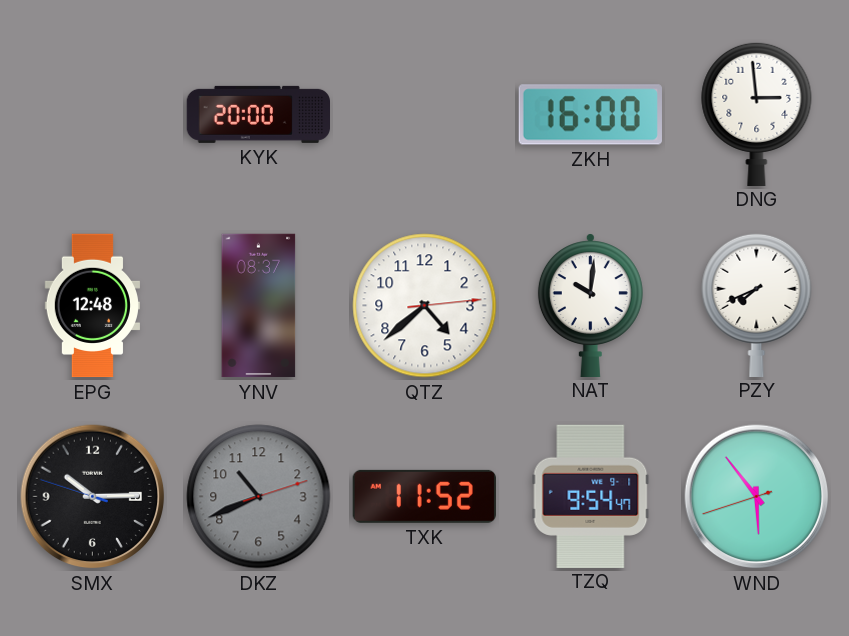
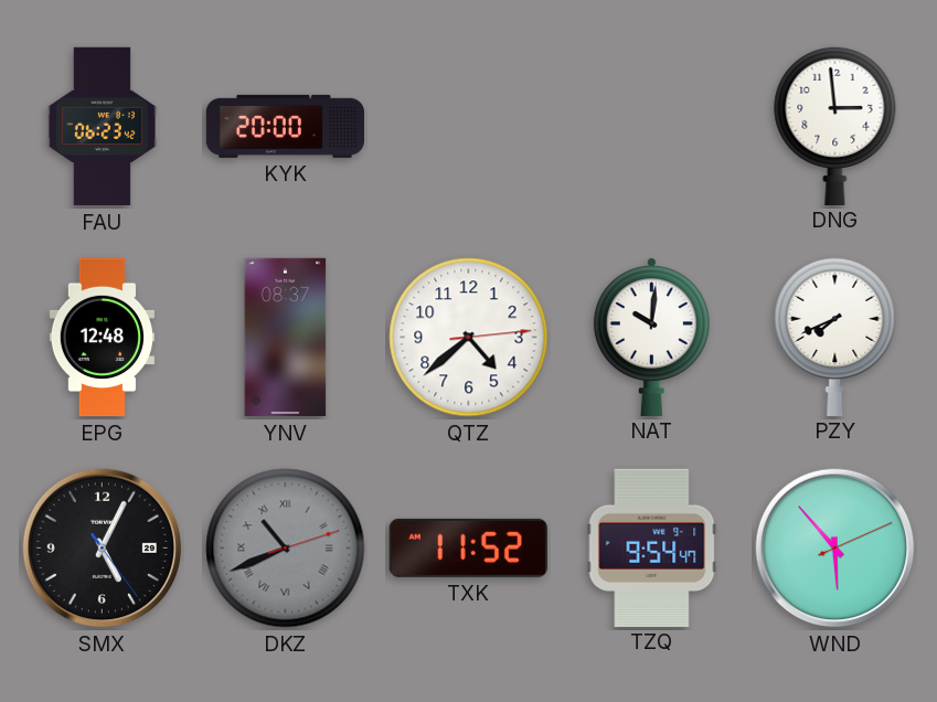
FAU: none -> 06:23
ZKH: 16:00 -> none
SMX: 10:14 -> 5:04
DKZ numerals: Arabic -> Roman
WND: 5:53:42 -> 5:53:11
